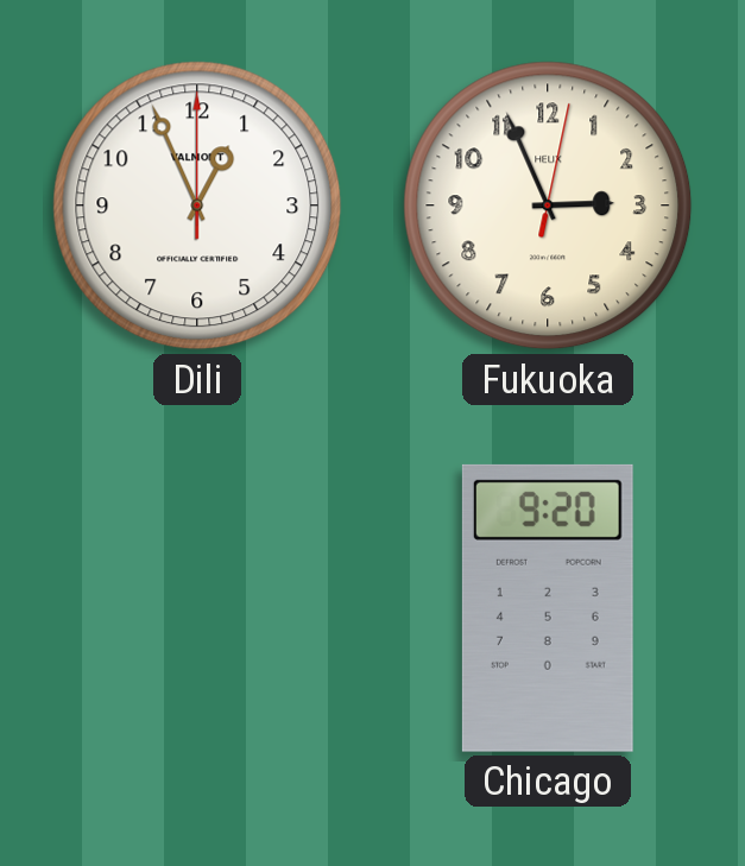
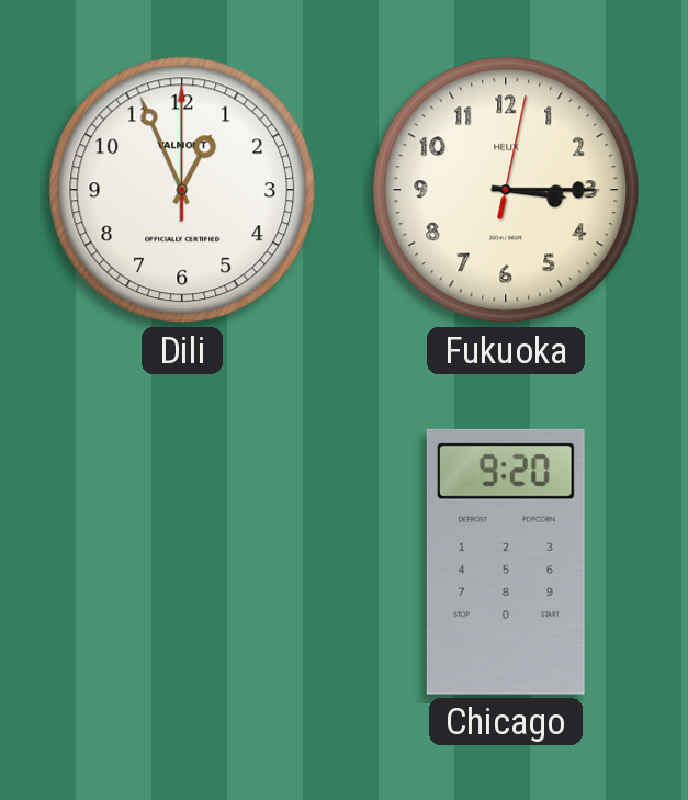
Fukuoka: 2:56 -> 3:15
